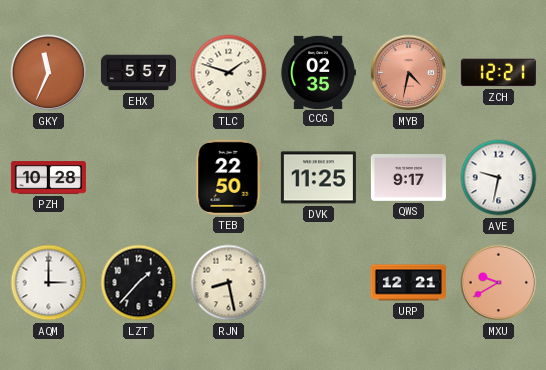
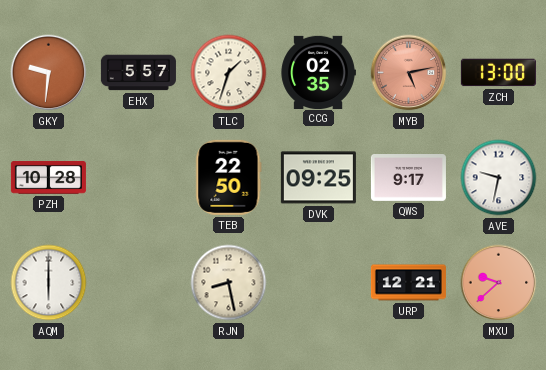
GKY: 11:34 -> 9:31
TLC: 1:48 -> 1:33
MYB: 4:32 -> 5:13
ZCH: 12:21 -> 13:00
DVK: 11:25 -> 09:25
AQM: 3:00 -> 6:00
LZT: 1:37 -> none
MXU: 9:40 -> 9:38
